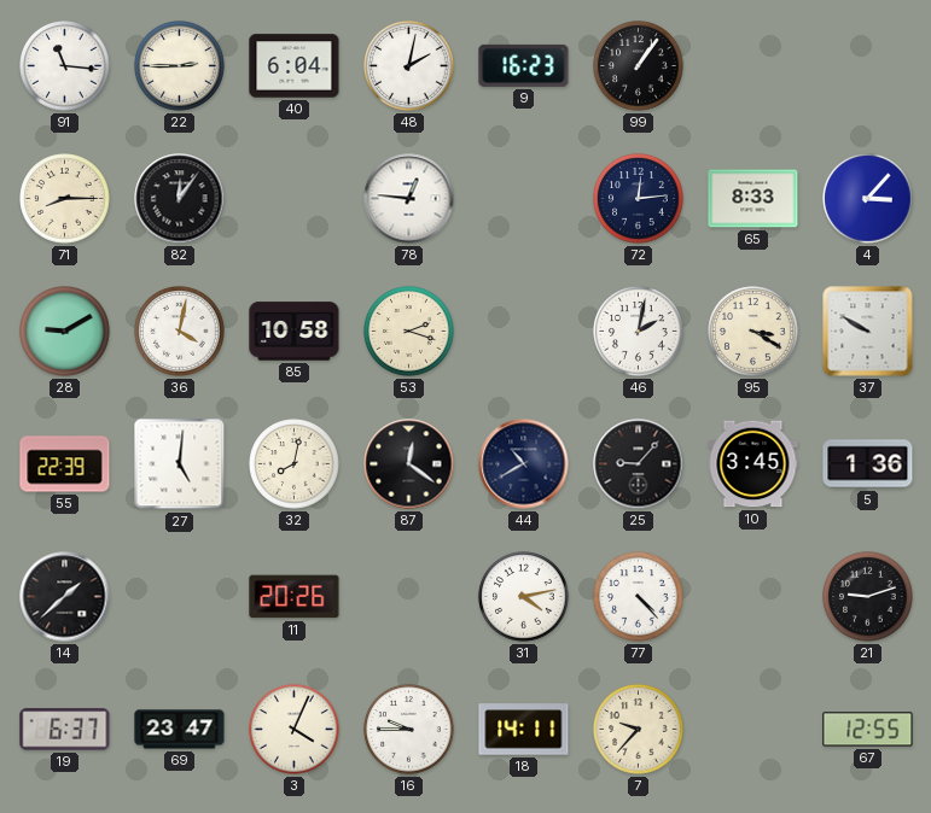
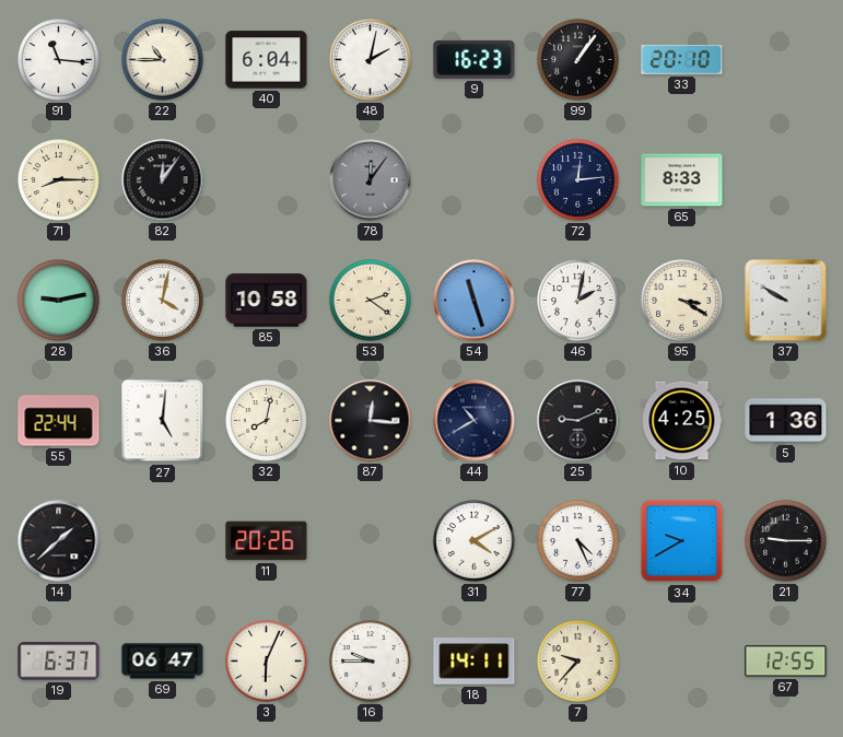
22: 2:45 -> 10:45
33: none -> 20:10
78: 12:46 -> 12:06
78 dial: white -> grey
4: 3:07 -> none
28: 9:10 -> 9:13
53: 2:18 -> 2:21
54: none -> 11:27
55: 22:39 -> 22:44
87: 12:21 -> 12:16
25: 9:07 -> 9:11
10: 3:45 -> 4:25
31: 4:13 -> 4:10
77: 4:23 -> 4:26
34: none -> 9:40
21: 9:12 -> 9:15
69: 23:47 -> 06:47
3: 4:04 -> 6:04
